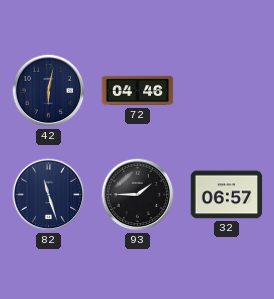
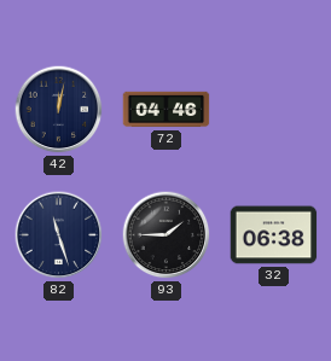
42: 6:02 -> 12:02
32: 06:57 -> 06:38
